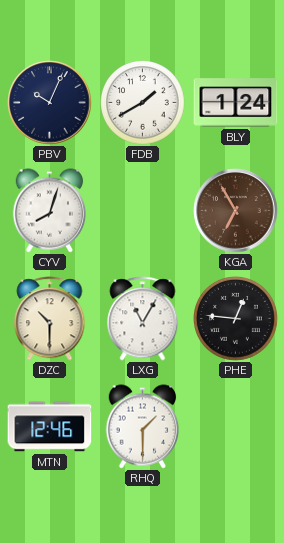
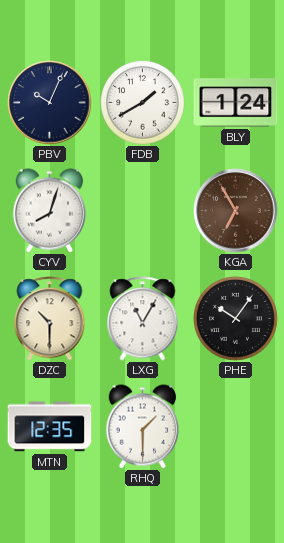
PHE: 12:46 -> 10:06
MTN: 12:46 -> 12:35
